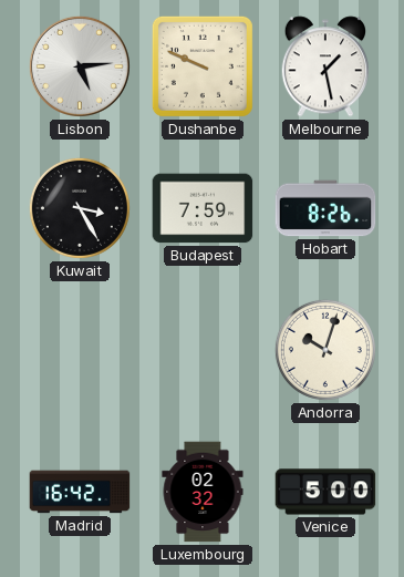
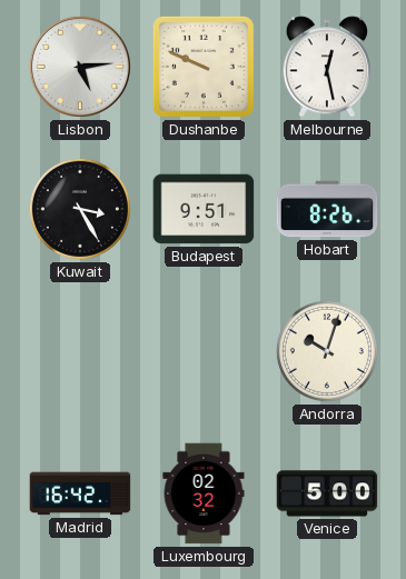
Melbourne: 1:28 -> 12:28
Budapest: 7:59 -> 9:51
